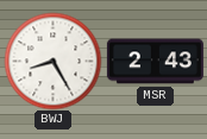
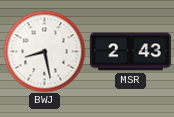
BWJ: 8:25 -> 8:28
